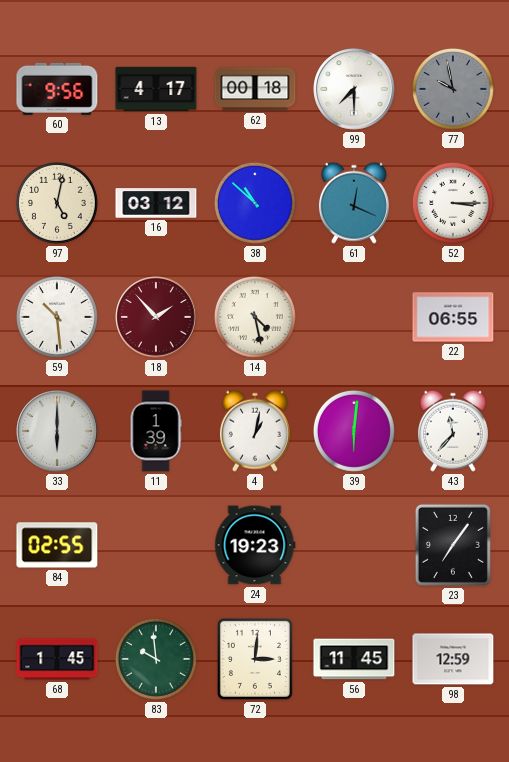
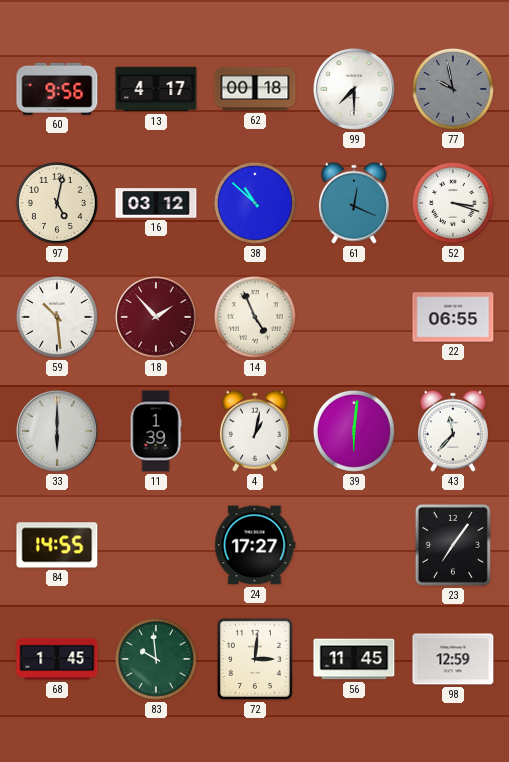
52: 3:15 -> 3:18
14: 4:28 -> 4:56
84: 02:55 -> 14:55
24: 19:23 -> 17:27
